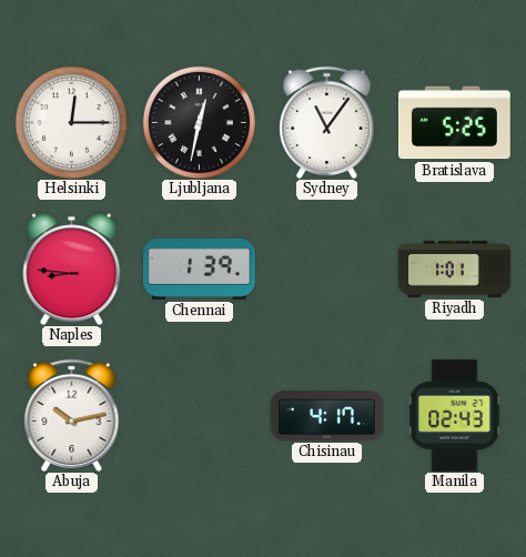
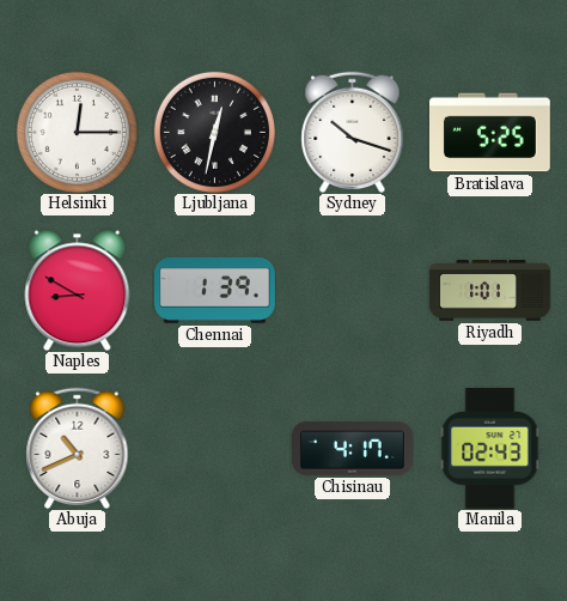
Sydney: 11:06 -> 10:18
Naples: 8:46 -> 8:50
Abuja: 10:13 -> 10:41
